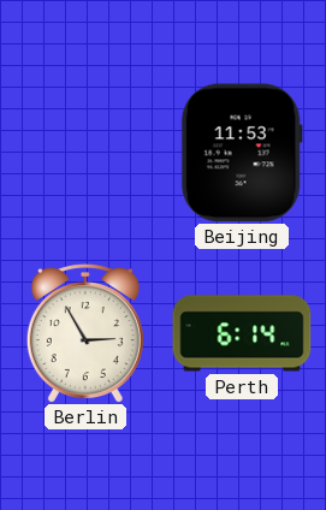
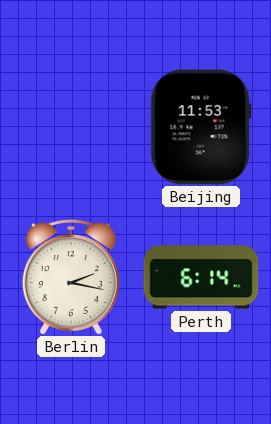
Berlin: 2:55 -> 2:17
